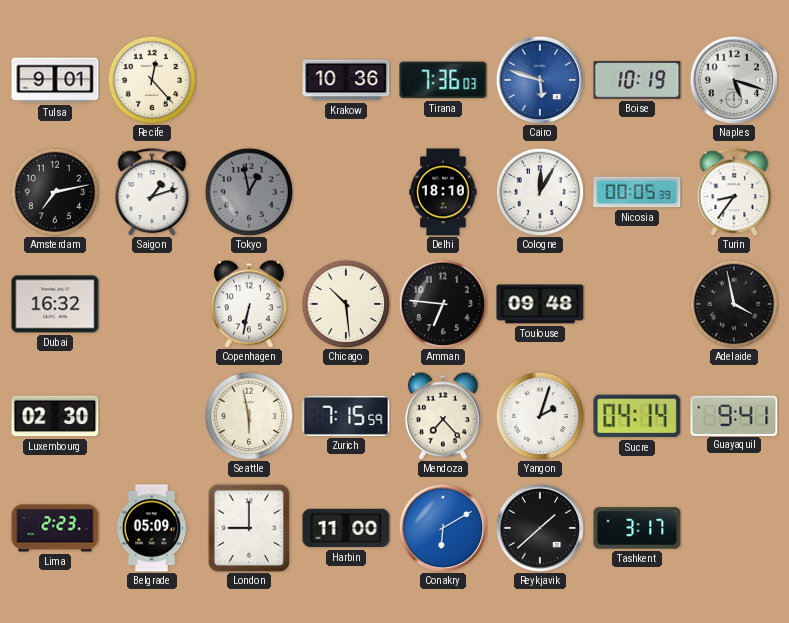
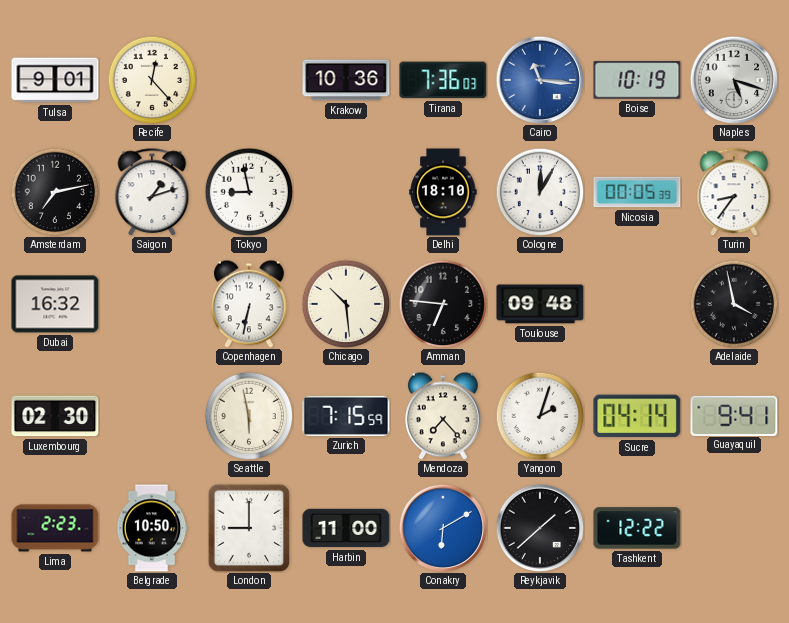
Cairo: 5:48 -> 11:16
Tokyo: 12:58 -> 8:58
Tokyo dial: grey -> white
Belgrade: 05:09 -> 10:50
Tashkent: 3:17 -> 12:22
